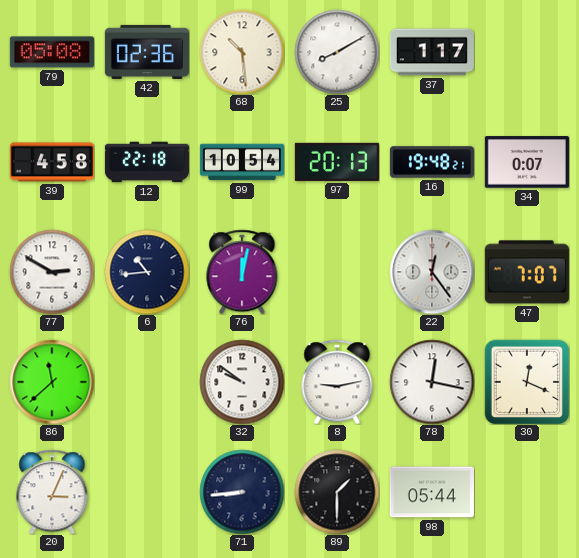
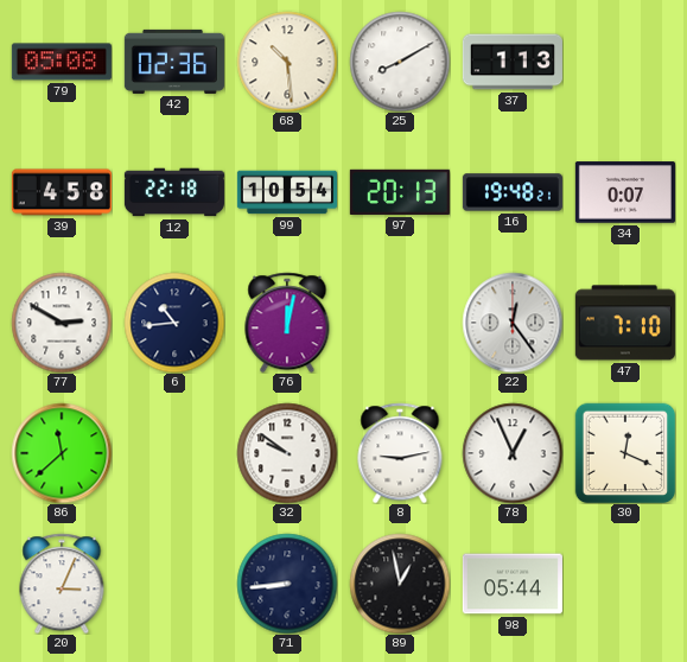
37: 1:17 -> 1:13
47: 7:07 -> 7:10
78: 12:17 -> 12:56
89: 1:30 -> 12:58
